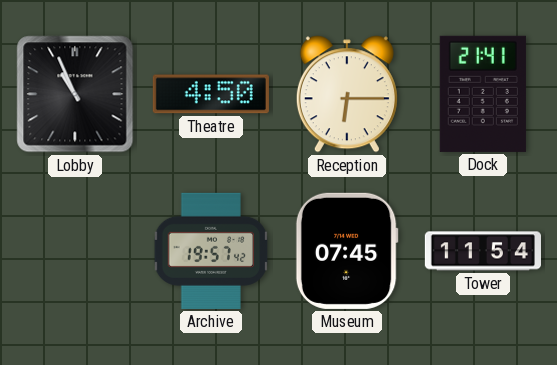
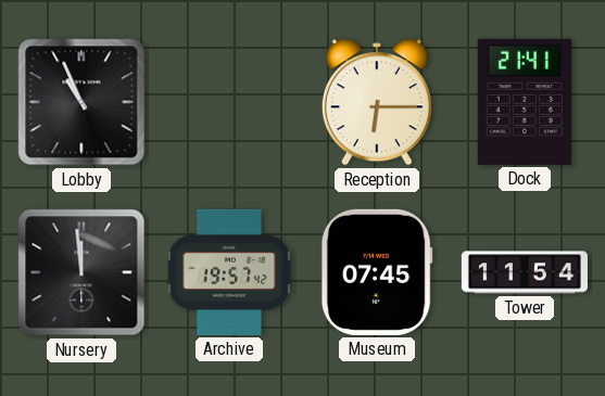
Theatre: 4:50 -> none
Nursery: none -> 11:59
